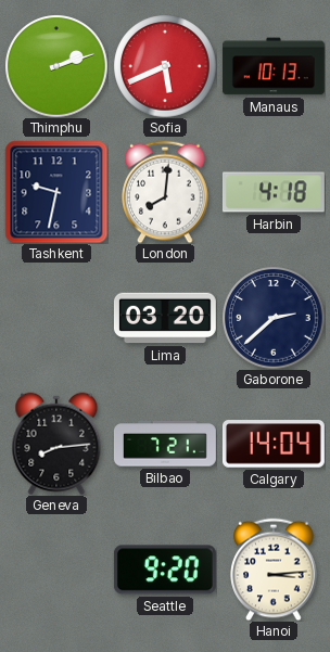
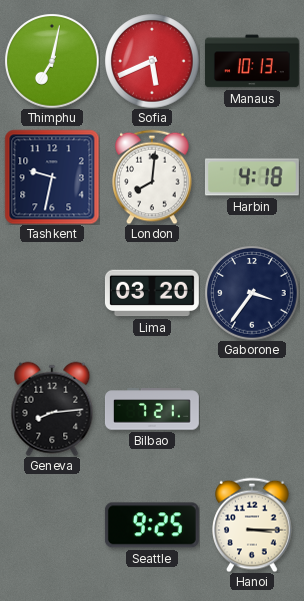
Thimphu: 2:12 -> 7:02
Gaborone: 2:38 -> 3:36
Calgary: 14:04 -> none
Seattle: 9:20 -> 9:25
Hanoi: 3:14 -> 3:15
